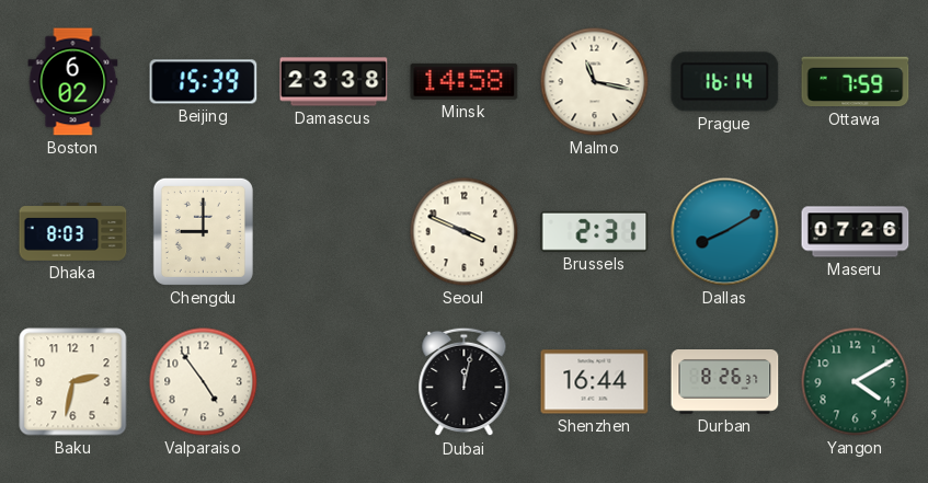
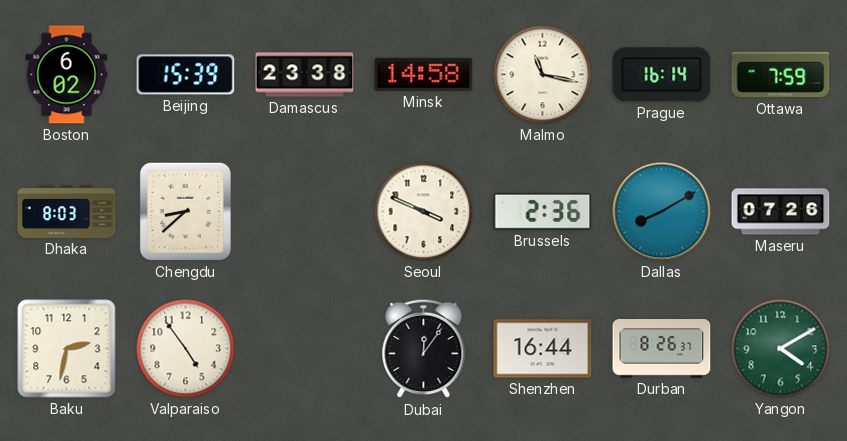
Chengdu: 9:00 -> 8:38
Brussels: 2:31 -> 2:36
Dubai: 12:02 -> 12:06
